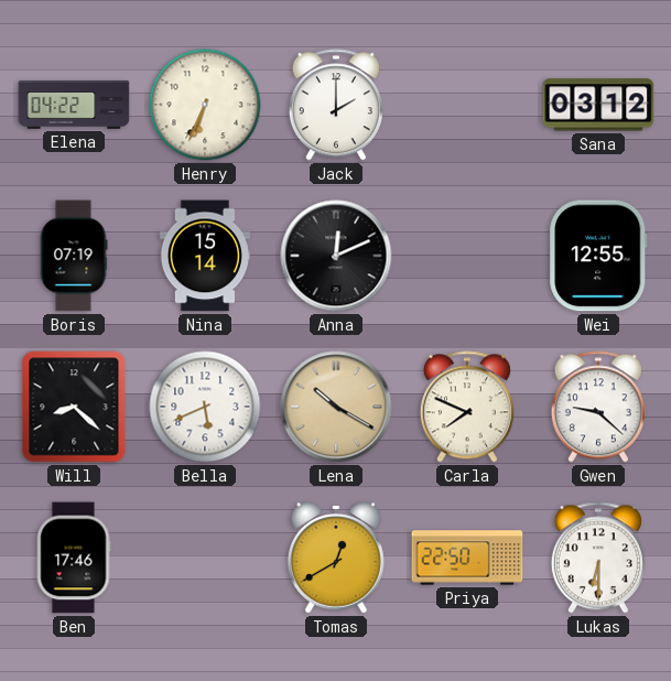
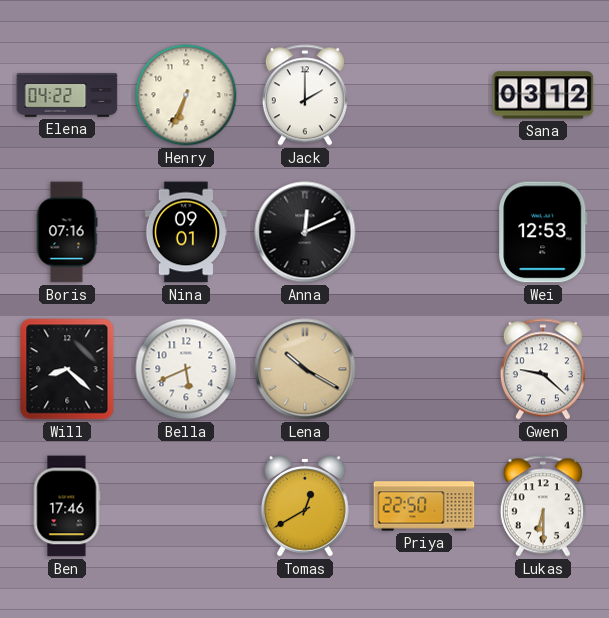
Boris: 07:19 -> 07:16
Nina: 15:14 -> 09:01
Wei: 12:55 -> 12:53
Carla: 7:49 -> none
